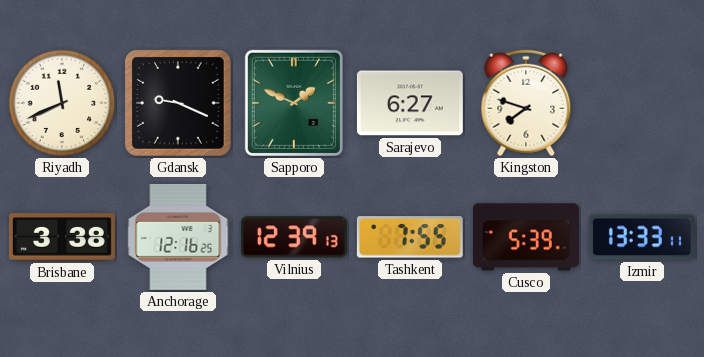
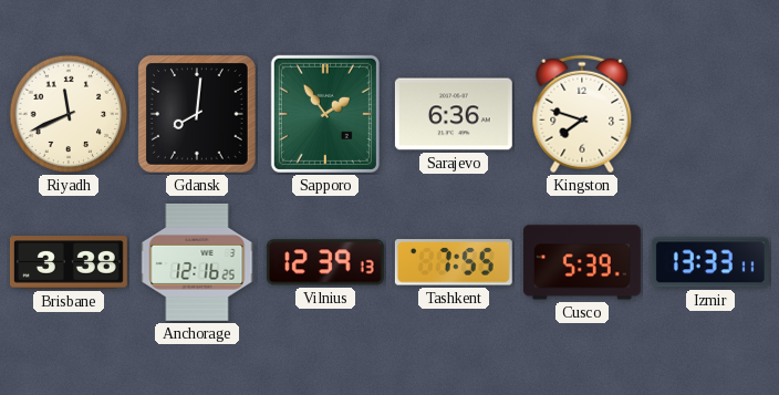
Gdansk: 9:19 -> 8:01
Sapporo: 1:49 -> 1:54
Sarajevo: 6:27 -> 6:36
